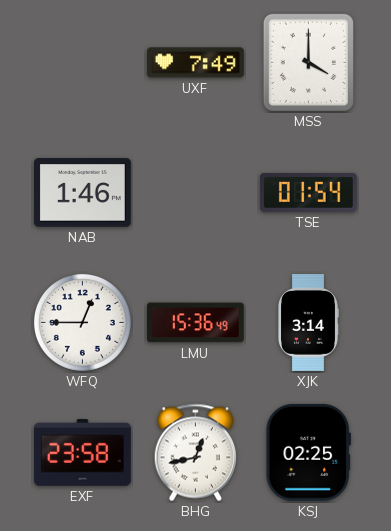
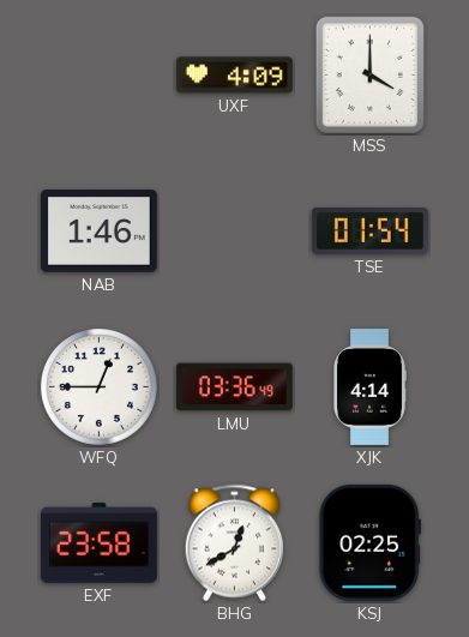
UXF: 7:49 -> 4:09
LMU: 15:36 -> 03:36
XJK: 3:14 -> 4:14
BHG: 12:43 -> 12:40
